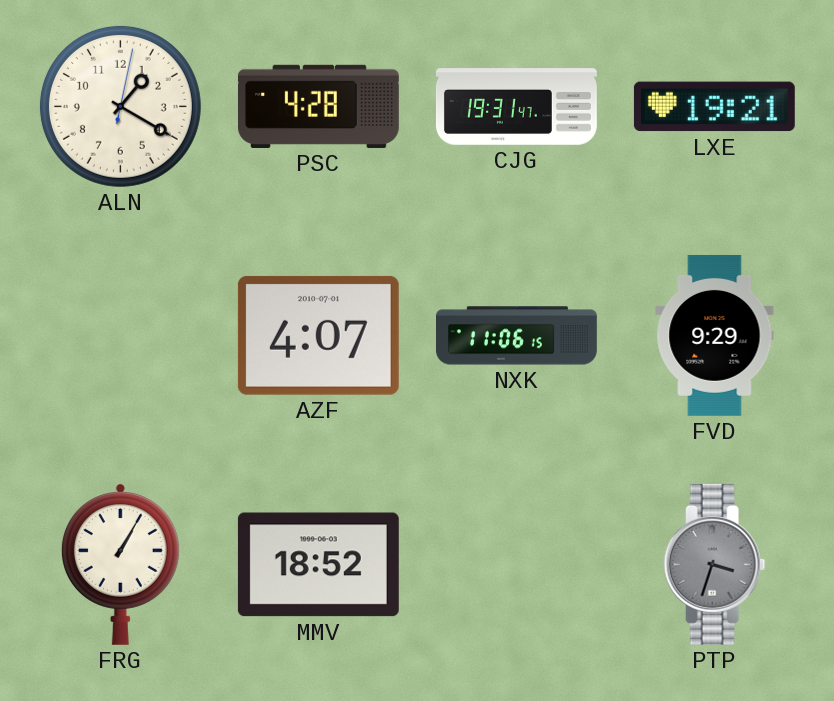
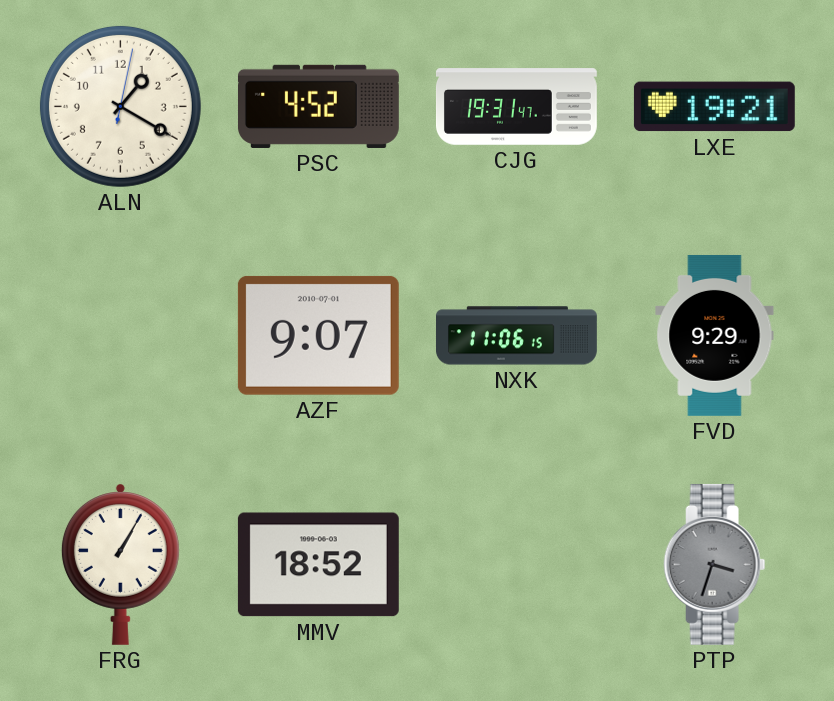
PSC: 4:28 -> 4:52
AZF: 4:07 -> 9:07
